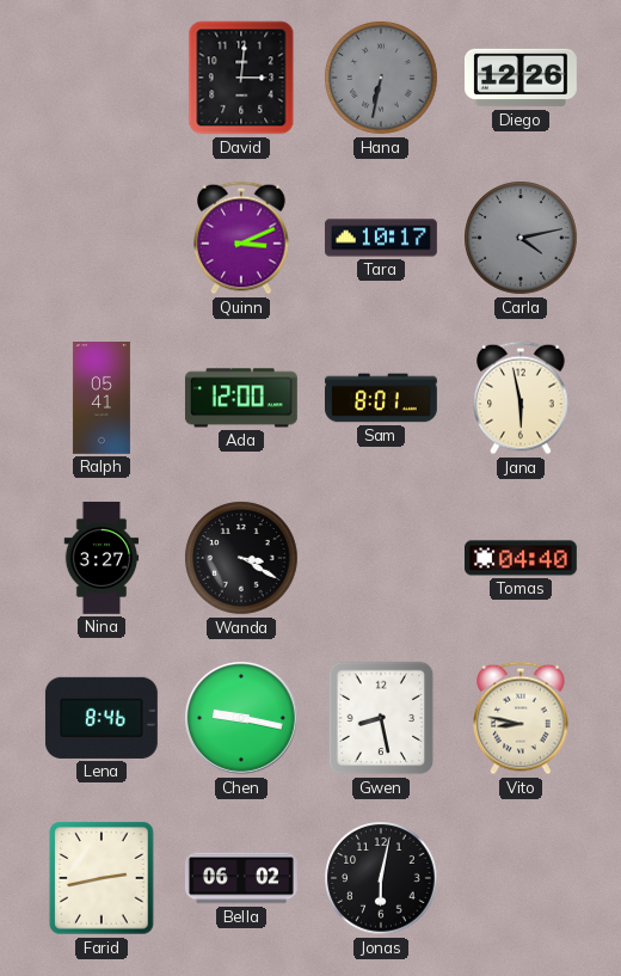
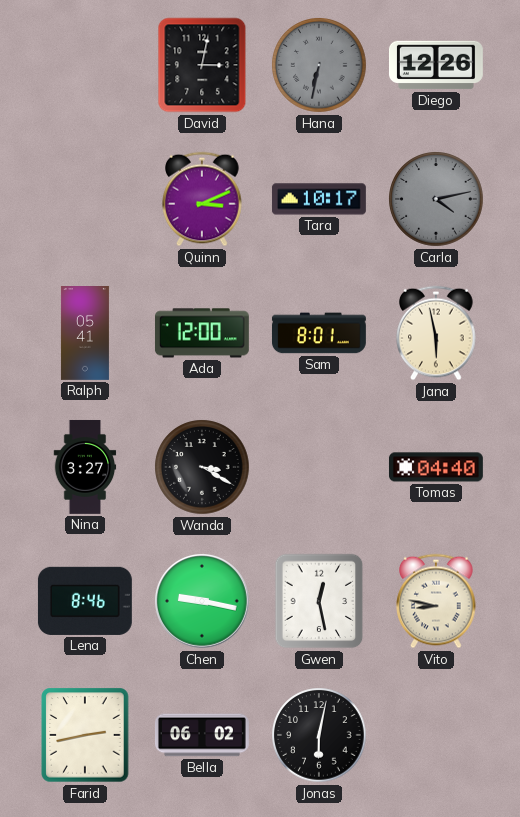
David: 3:01 -> 3:02
Gwen: 8:28 -> 12:28
